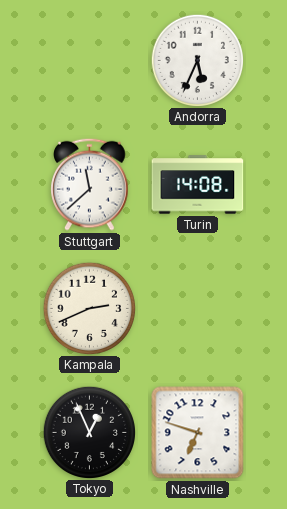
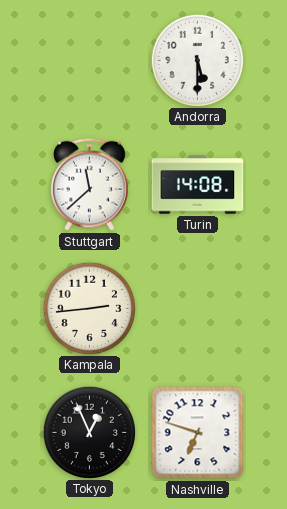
Andorra: 5:34 -> 5:30
Kampala: 2:41 -> 2:44
